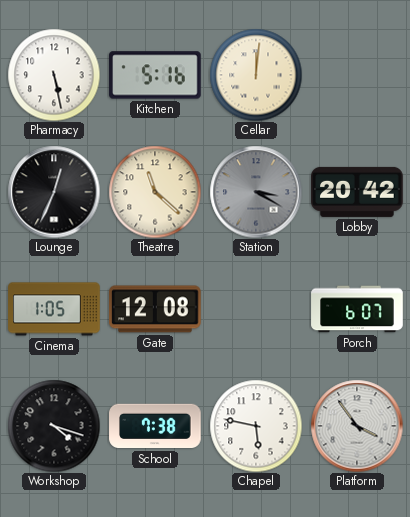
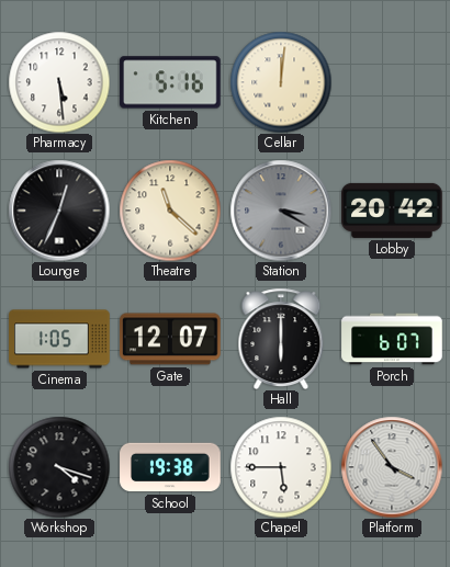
Pharmacy: 5:28 -> 5:29
Gate: 12:08 -> 12:07
Hall: none -> 6:00
School: 7:38 -> 19:38
Chapel: 5:47 -> 5:45
